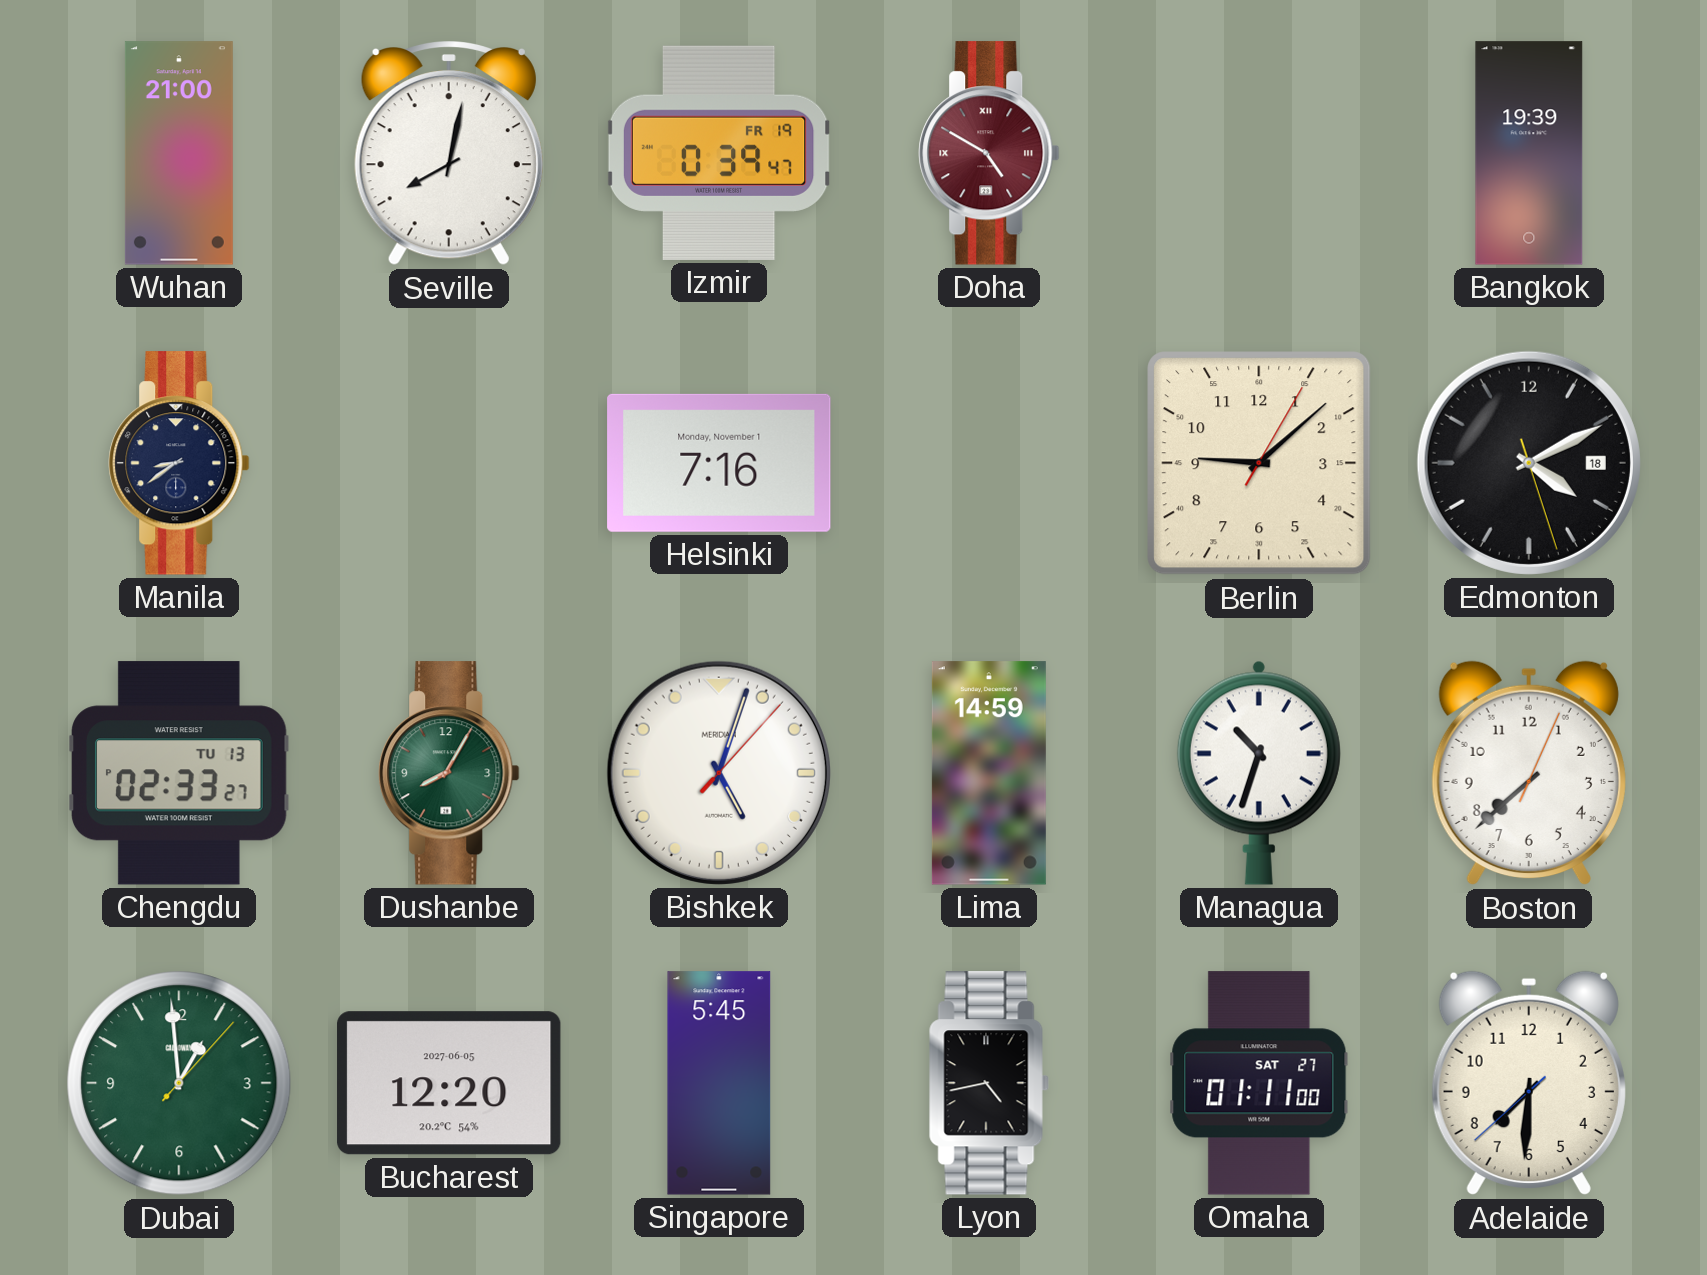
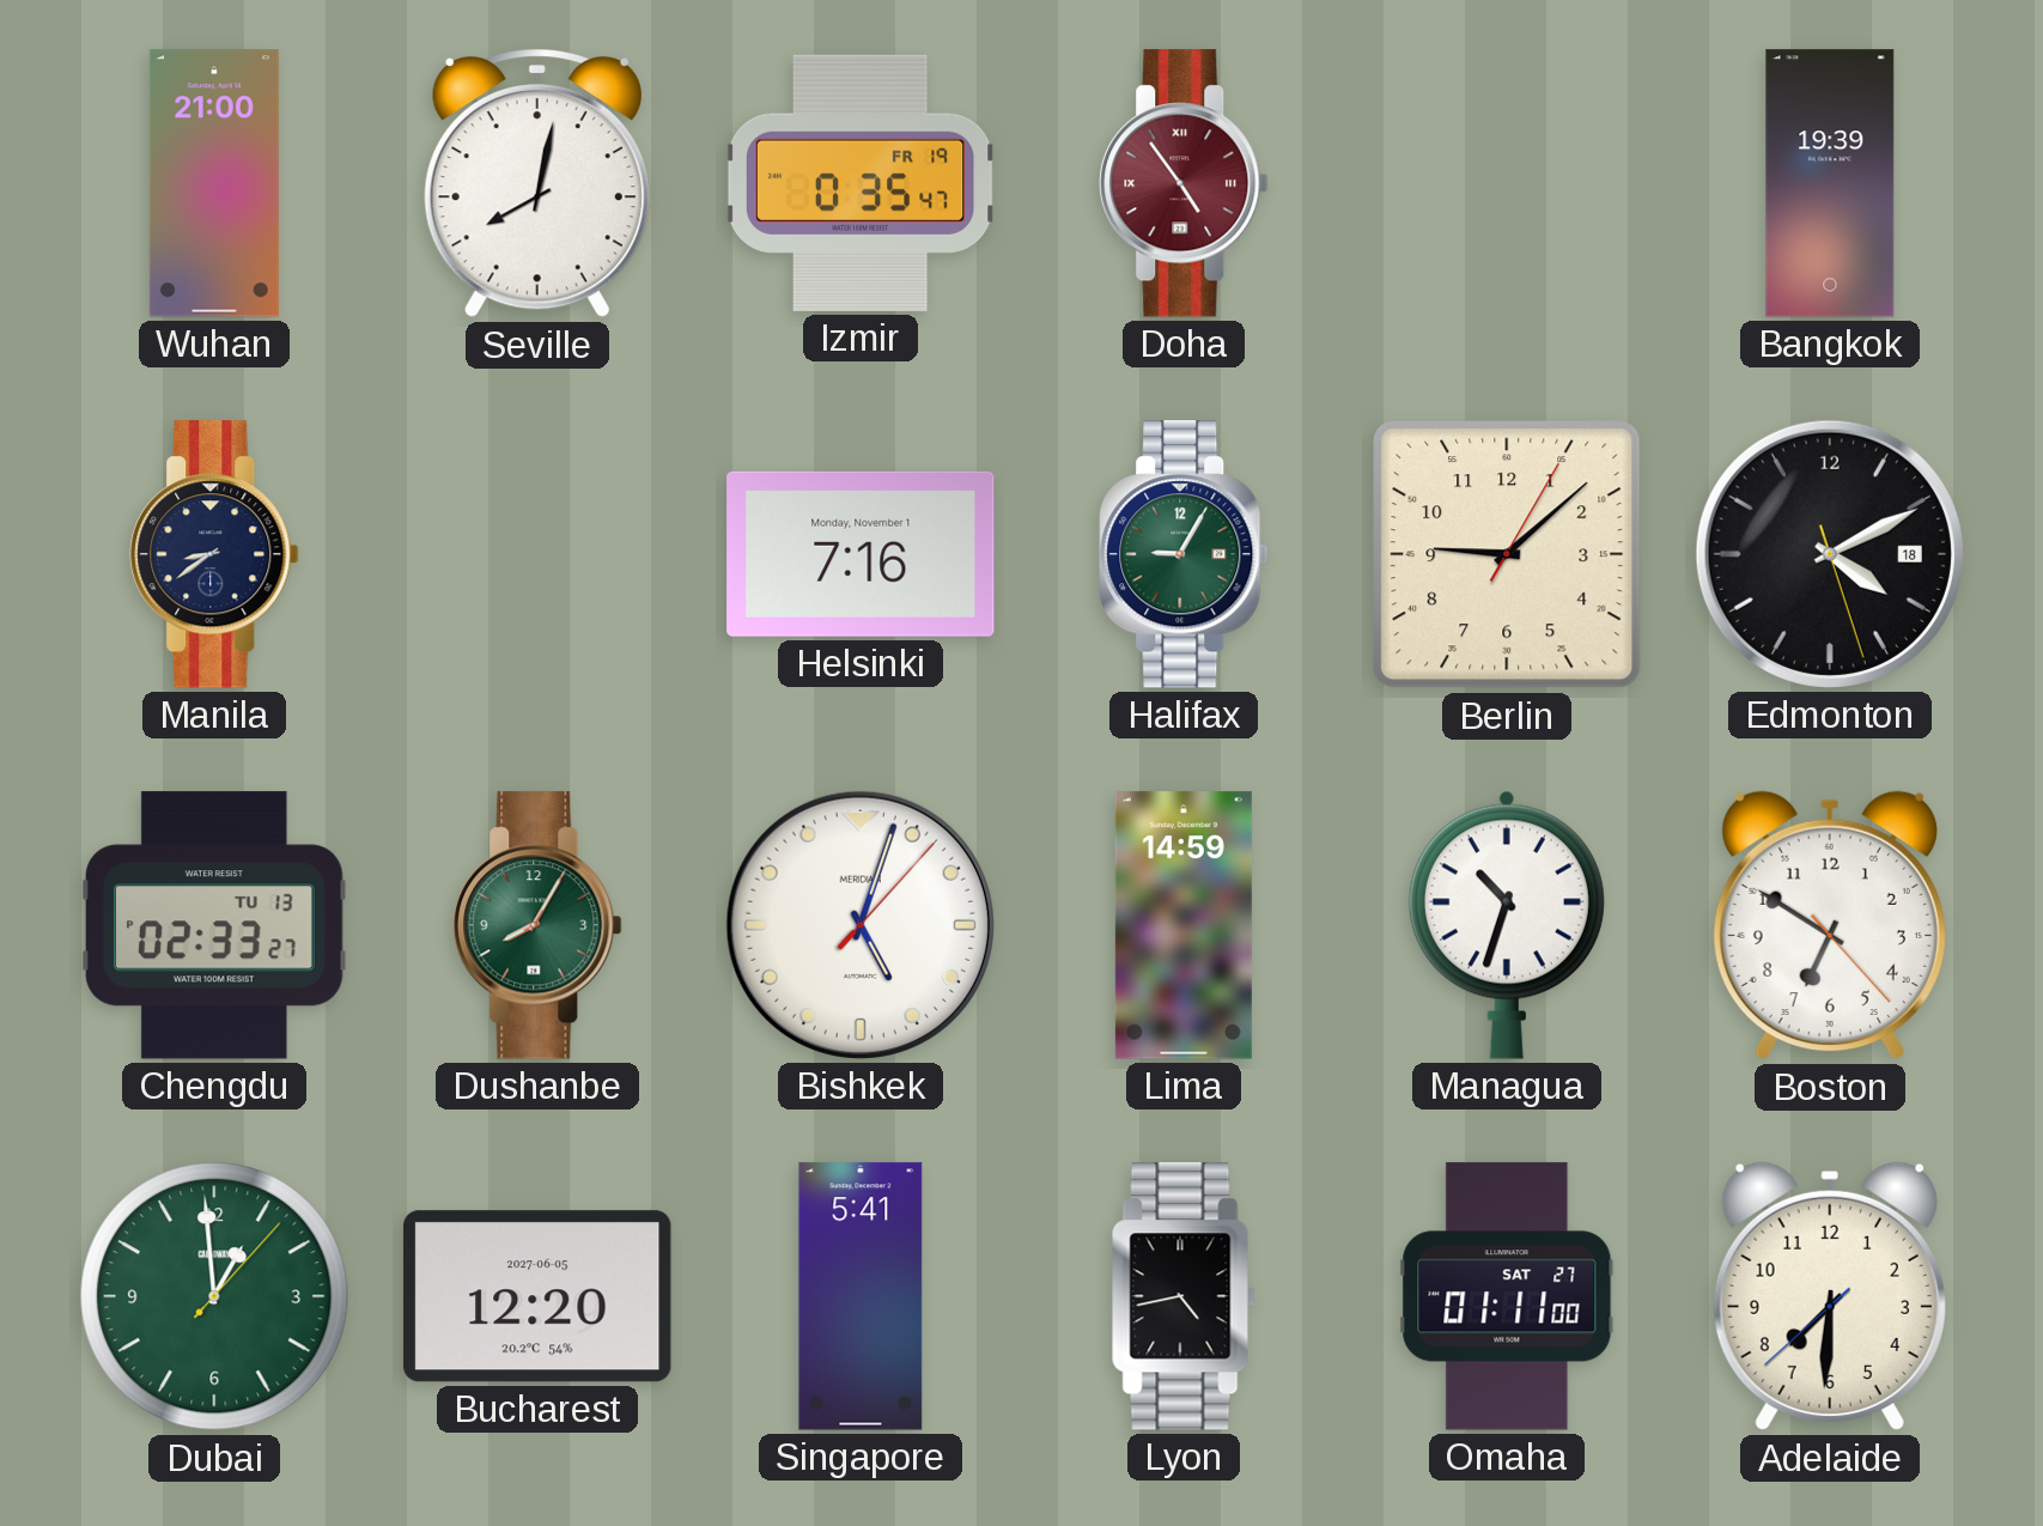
Izmir: 0:39 -> 0:35
Doha: 4:50 -> 4:54
Halifax: none -> 9:05
Boston: 7:38 -> 6:50
Singapore: 5:45 -> 5:41
